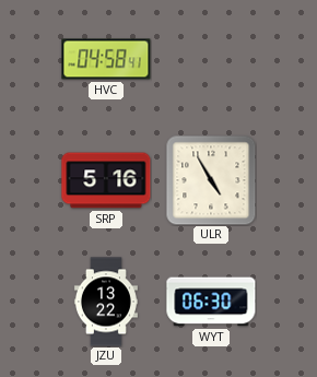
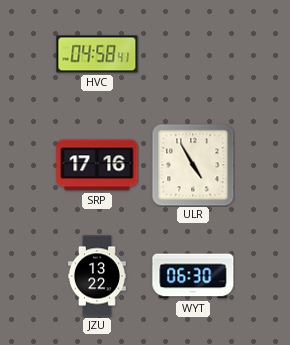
SRP: 5:16 -> 17:16
